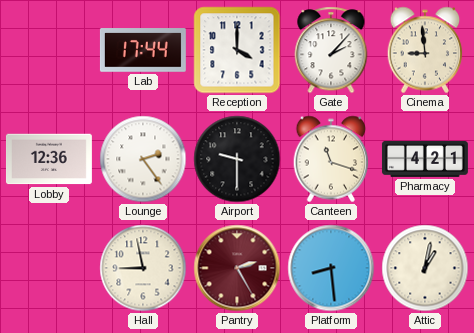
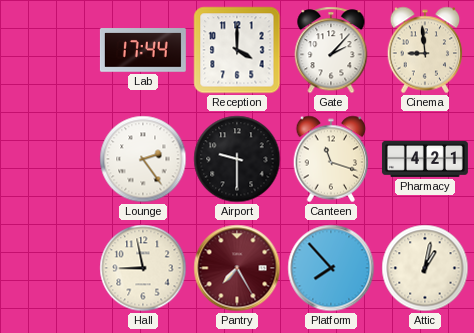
Lobby: 12:36 -> none
Pantry: 2:25 -> 7:25
Platform: 8:29 -> 7:53
